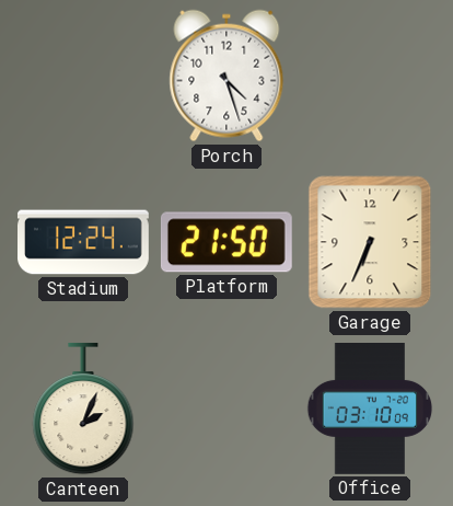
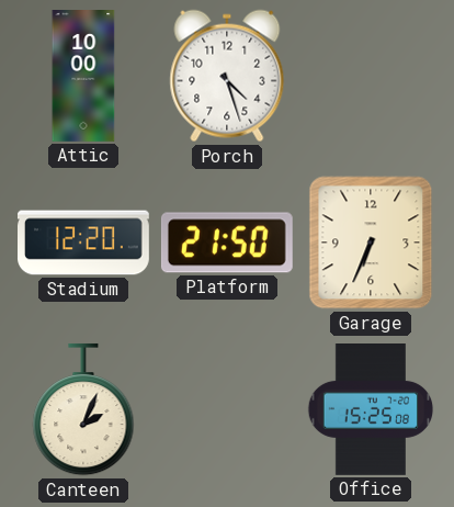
Attic: none -> 10:00
Stadium: 12:24 -> 12:20
Office: 03:10 -> 15:25
